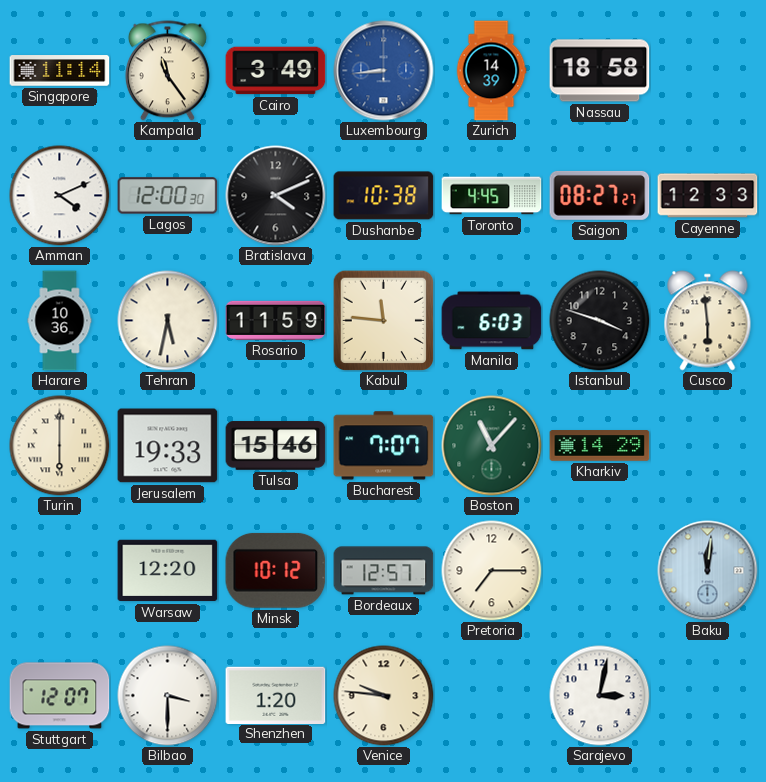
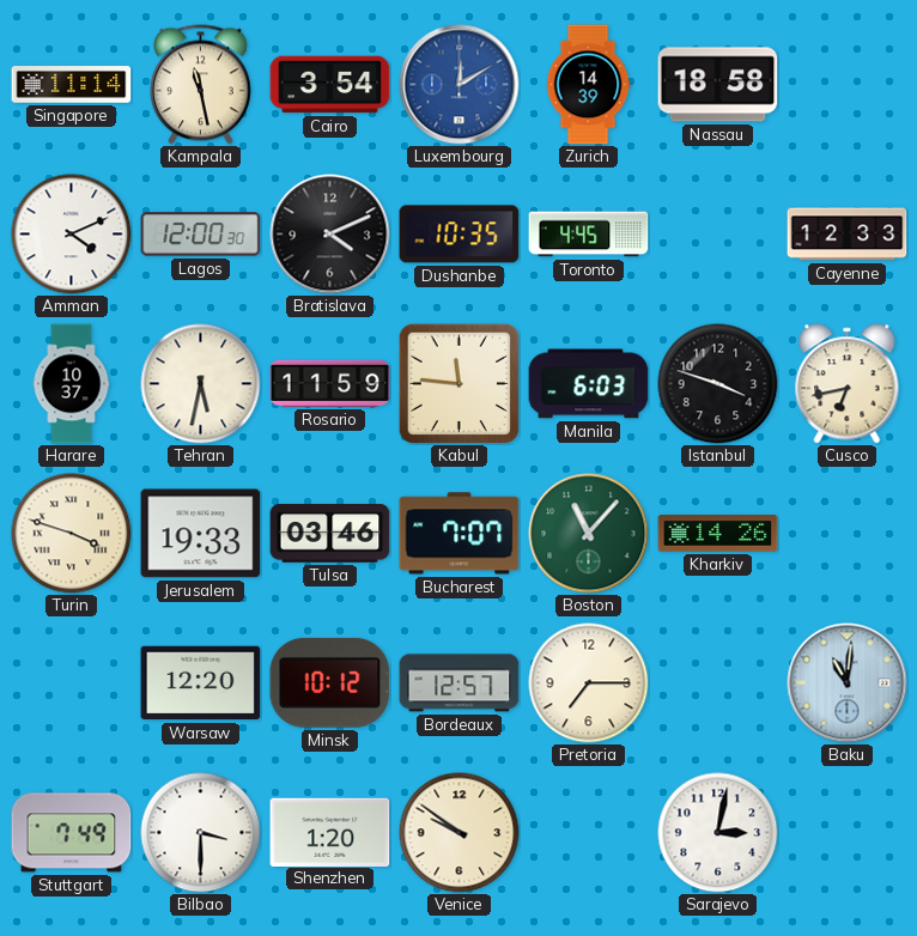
Kampala: 11:24 -> 11:28
Cairo: 3:49 -> 3:54
Luxembourg: 8:44 -> 12:10
Dushanbe: 10:38 -> 10:35
Saigon: 08:27 -> none
Harare: 10:36 -> 10:37
Cusco: 5:59 -> 6:43
Turin: 6:00 -> 3:48
Tulsa: 15:46 -> 03:46
Kharkiv: 14:29 -> 14:26
Baku: 12:01 -> 11:01
Stuttgart: 12:07 -> 7:49
Venice: 9:46 -> 9:51
